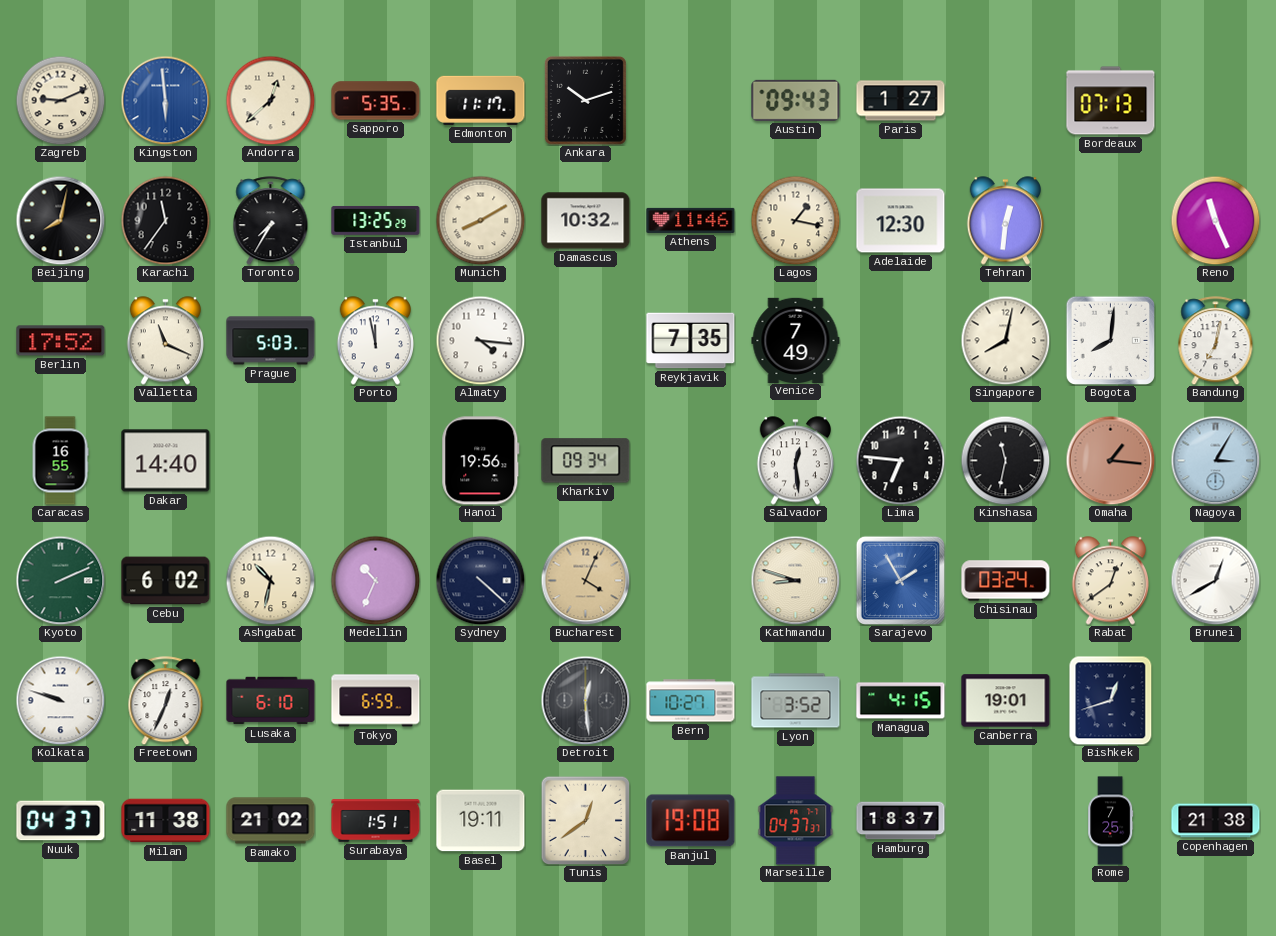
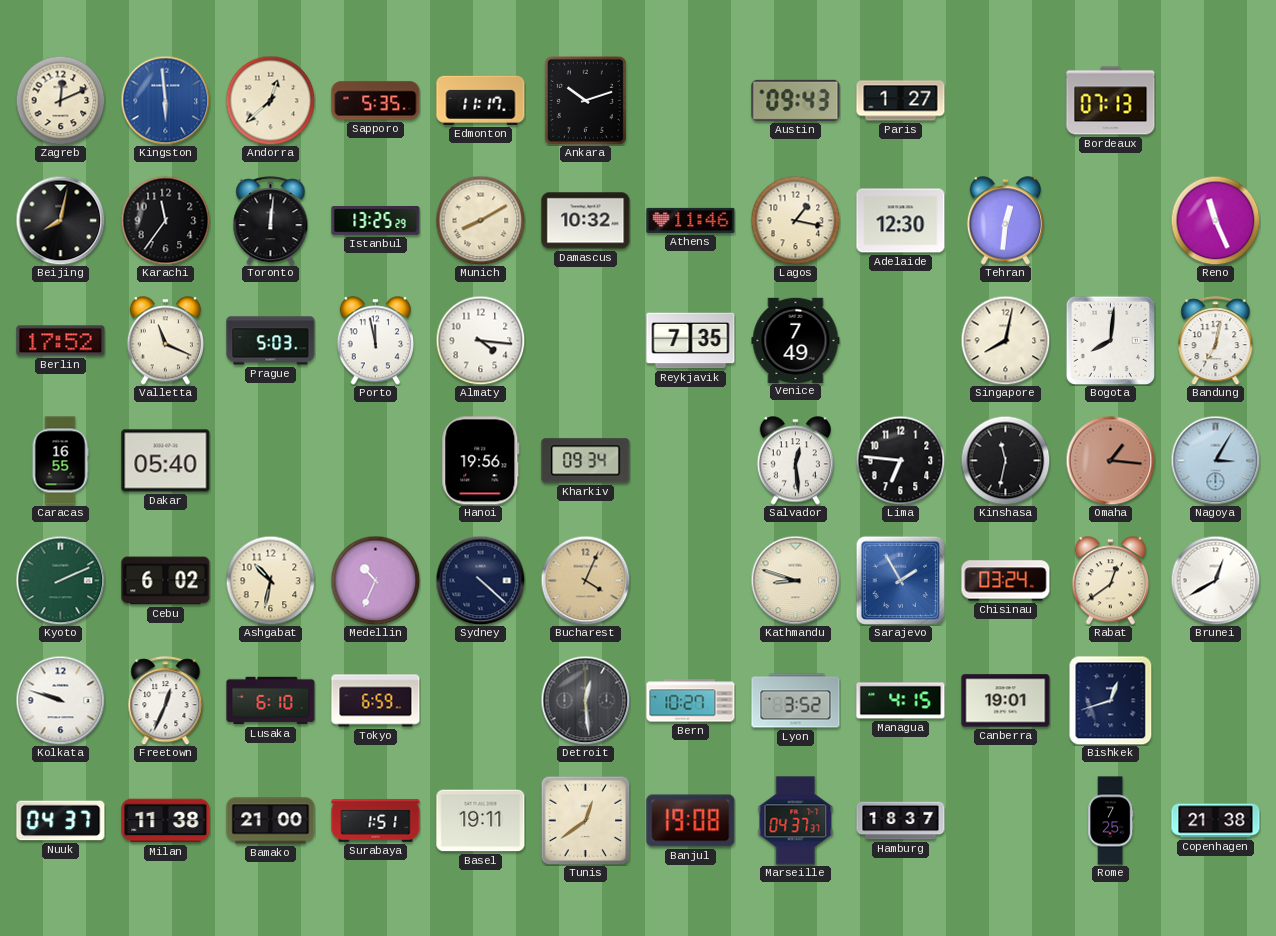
Zagreb: 9:11 -> 12:11
Toronto: 7:35 -> 12:01
Dakar: 14:40 -> 05:40
Bamako: 21:02 -> 21:00
